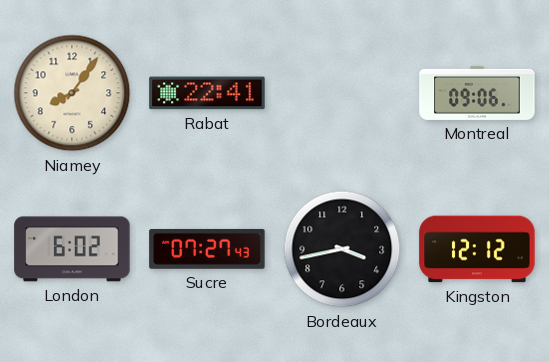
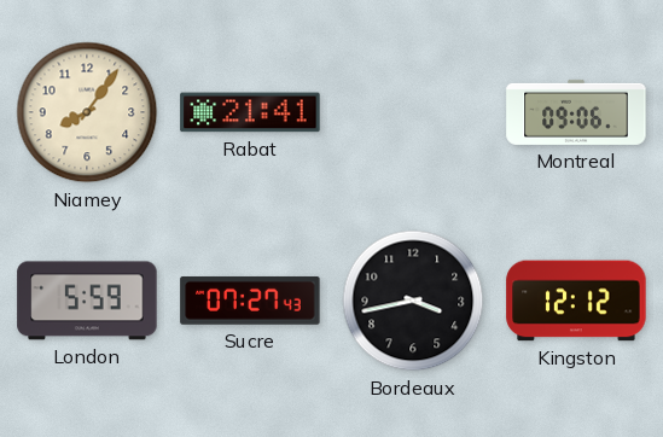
Rabat: 22:41 -> 21:41
London: 6:02 -> 5:59
